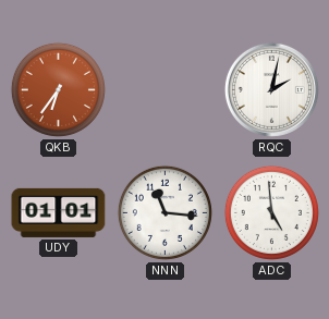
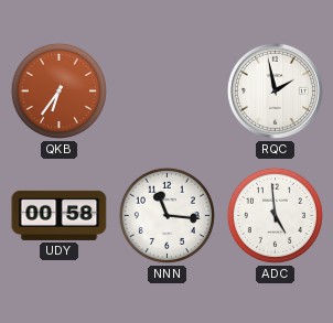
RQC: 2:02 -> 1:58
UDY: 01:01 -> 00:58
